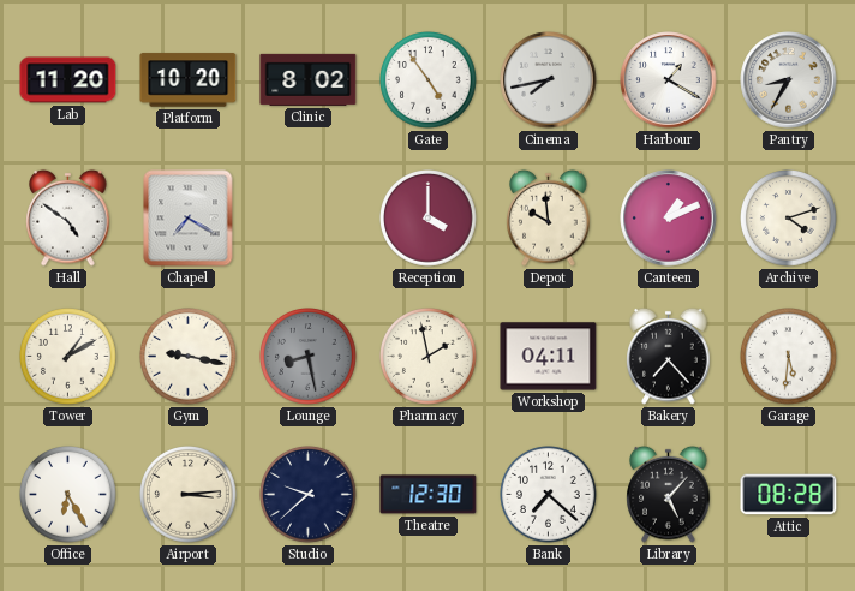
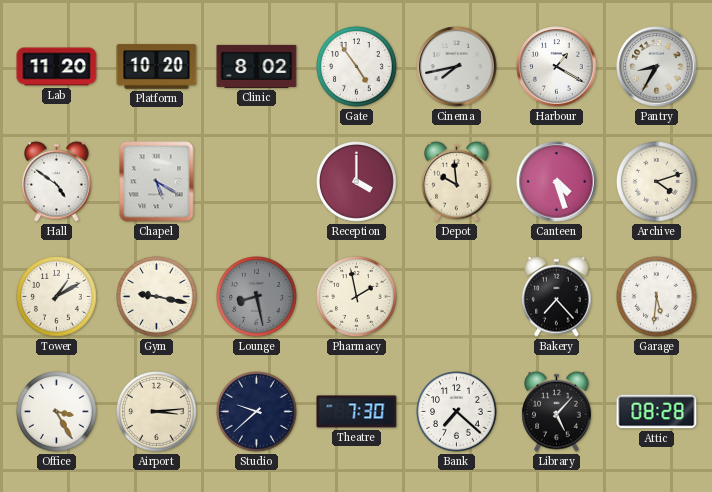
Chapel: 7:20 -> 5:20
Canteen: 1:11 -> 4:27
Workshop: 04:11 -> none
Office: 6:25 -> 3:25
Theatre: 12:30 -> 7:30
